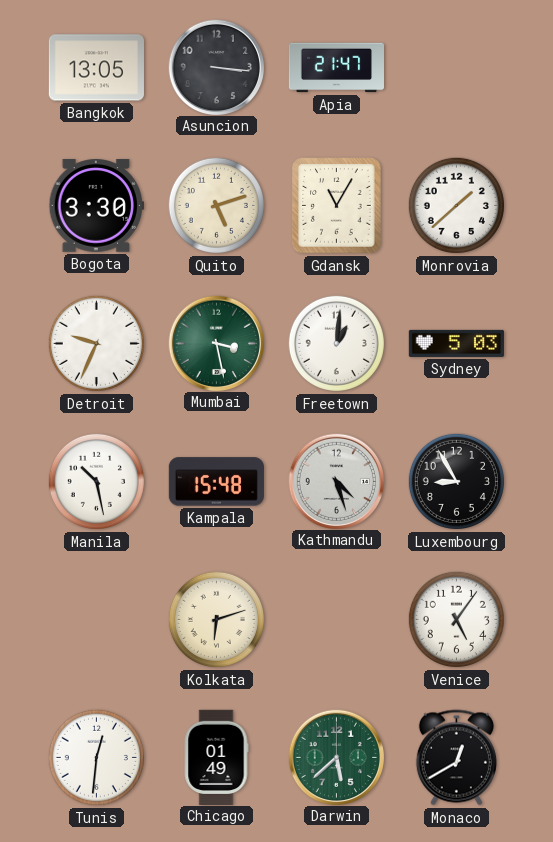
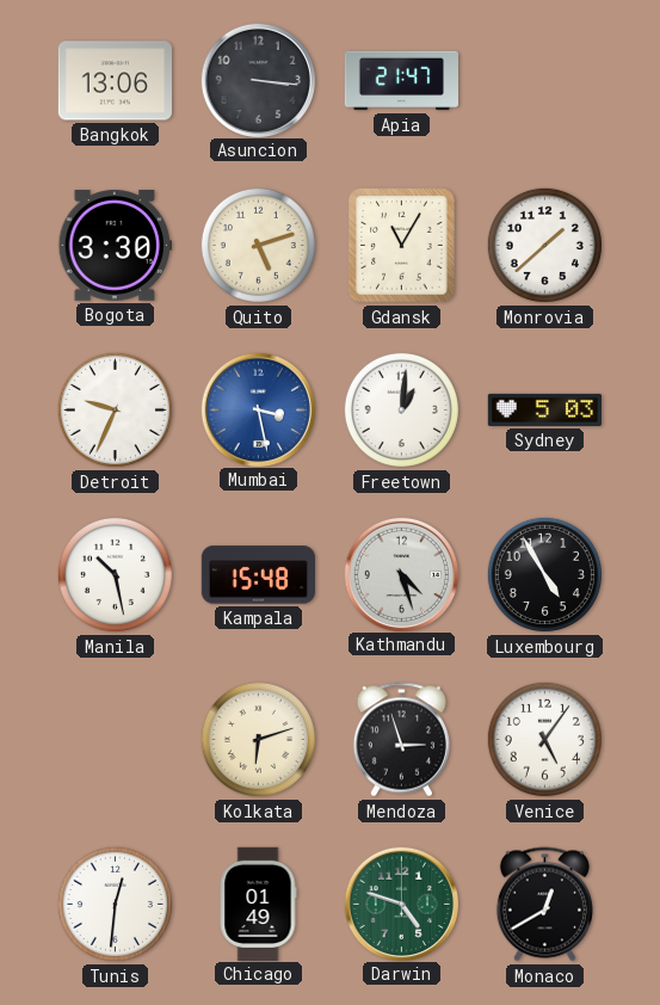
Bangkok: 13:05 -> 13:06
Mumbai dial: green -> blue
Luxembourg: 8:55 -> 4:55
Mendoza: none -> 2:57
Darwin: 5:38 -> 4:48
